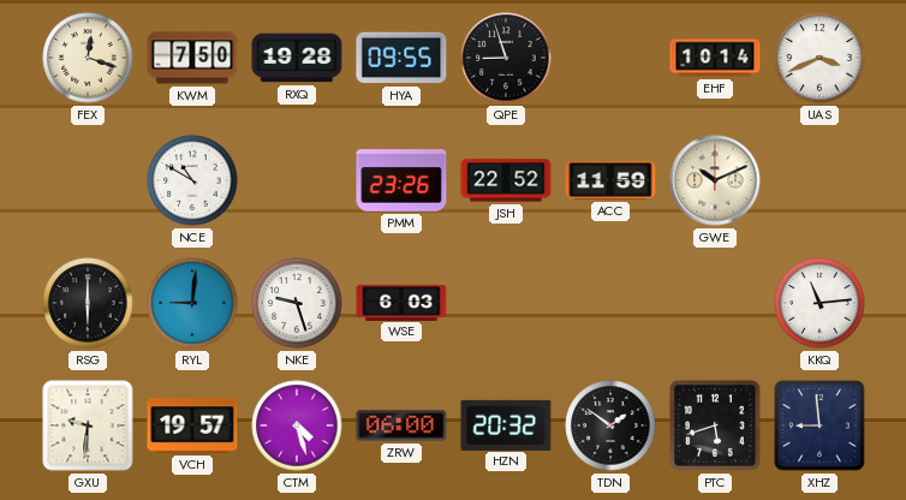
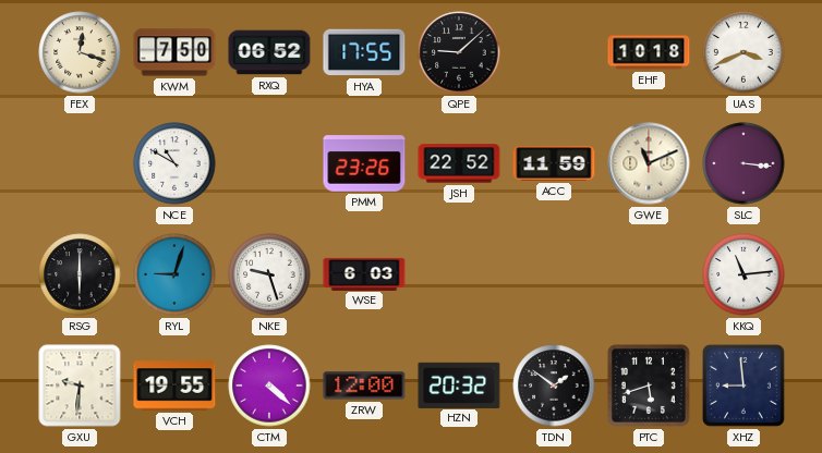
RXQ: 19:28 -> 06:52
HYA: 09:55 -> 17:55
QPE: 8:57 -> 9:08
EHF: 10:14 -> 10:18
GWE: 10:11 -> 11:11
SLC: none -> 3:16
RYL: 9:01 -> 9:03
VCH: 19:57 -> 19:55
CTM: 4:27 -> 4:22
ZRW: 06:00 -> 12:00
